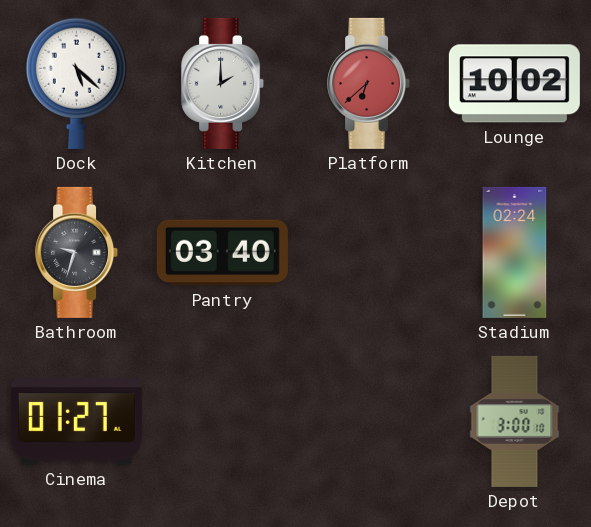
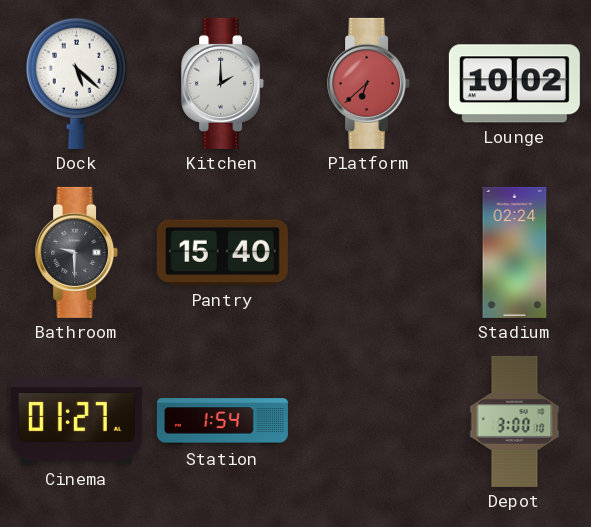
Bathroom: 9:33 -> 9:30
Pantry: 03:40 -> 15:40
Station: none -> 1:54
